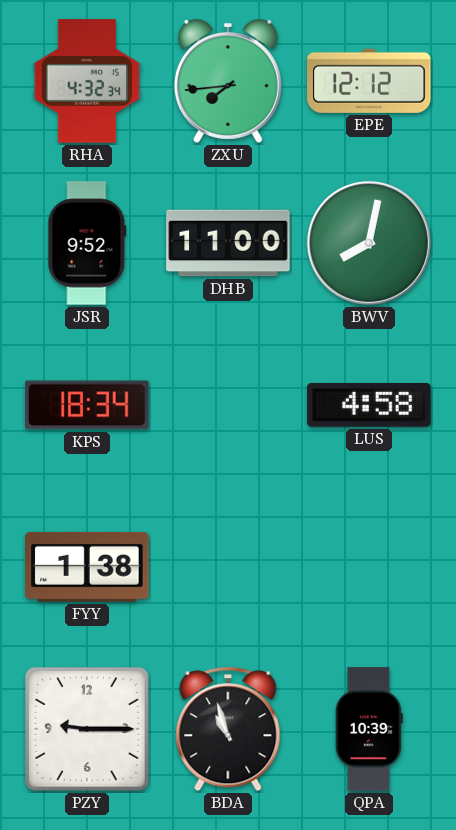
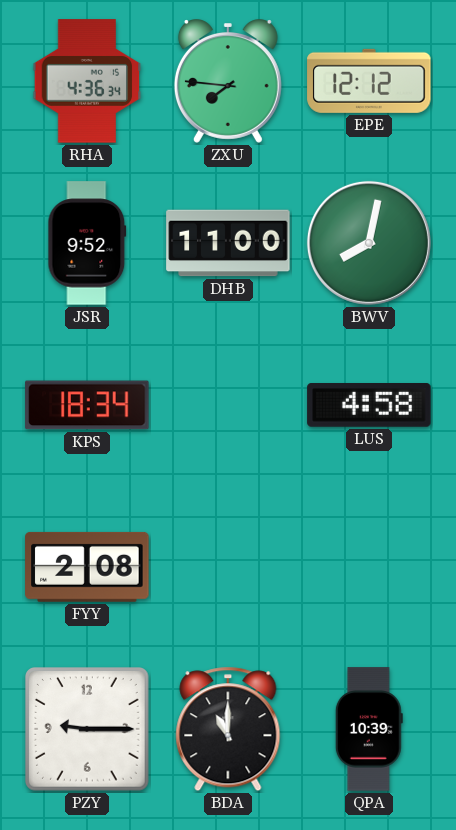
RHA: 4:32 -> 4:36
ZXU: 7:44 -> 7:46
FYY: 1:38 -> 2:08
BDA: 10:57 -> 11:00
